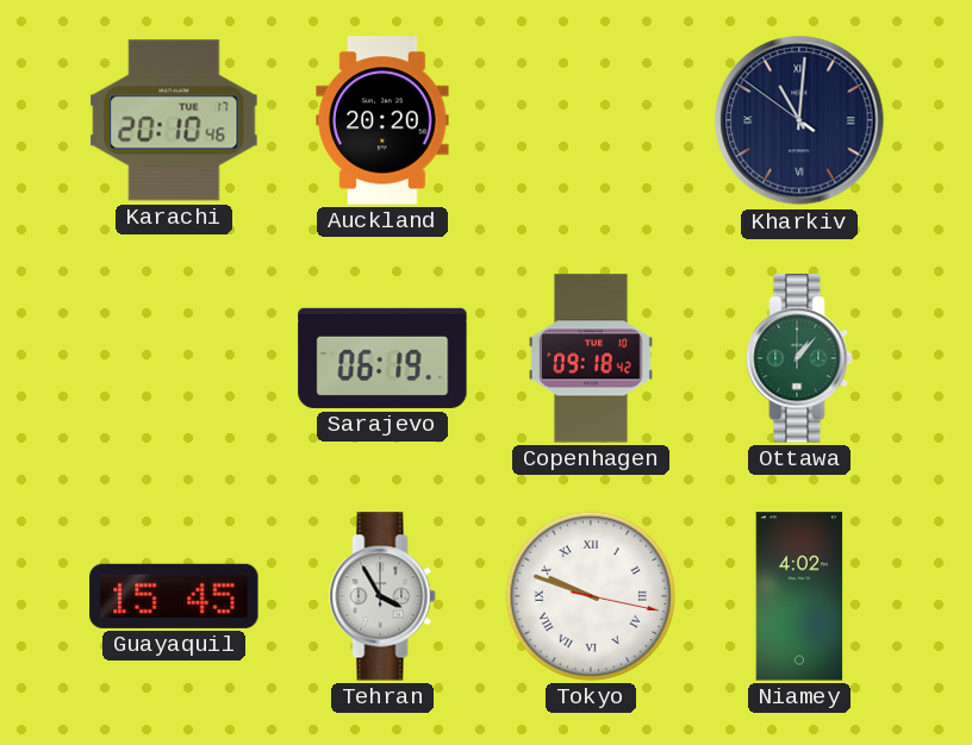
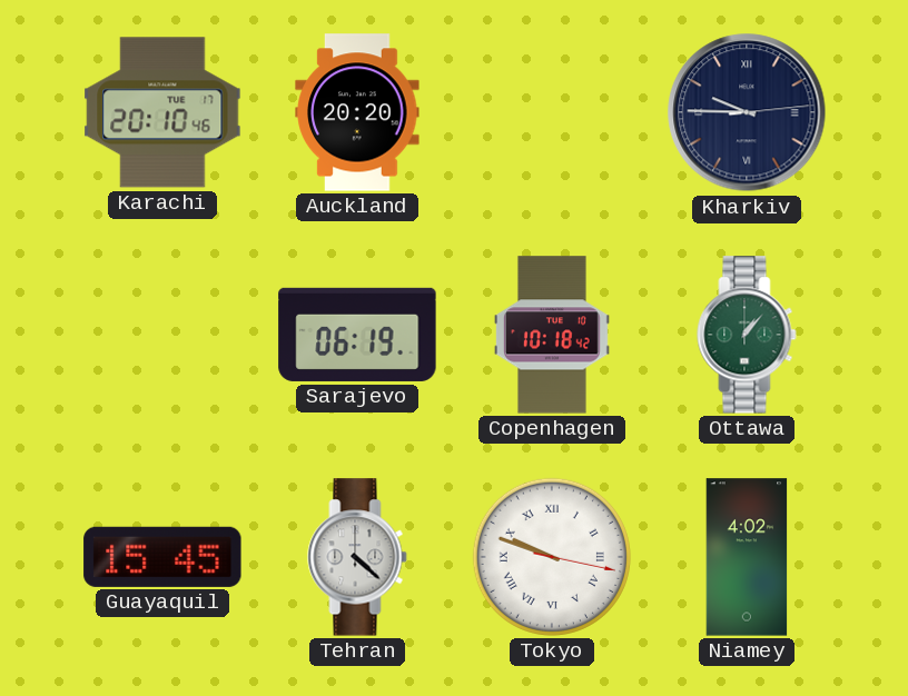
Kharkiv: 11:00 -> 9:45
Copenhagen: 09:18 -> 10:18
Tehran: 3:55 -> 4:22
